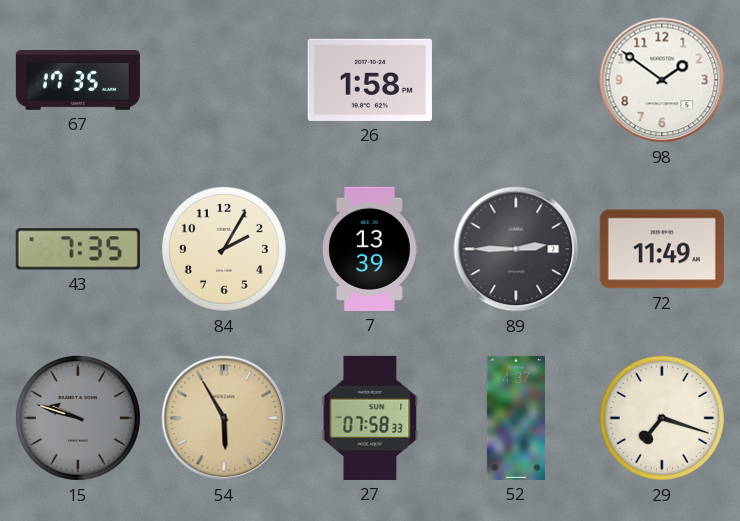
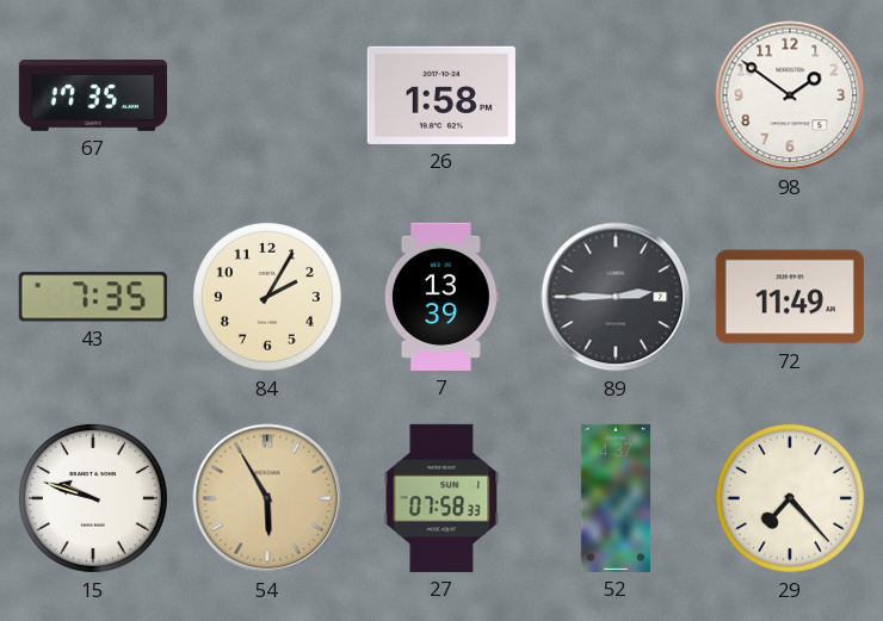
15 dial: grey -> white
29: 7:18 -> 7:23
